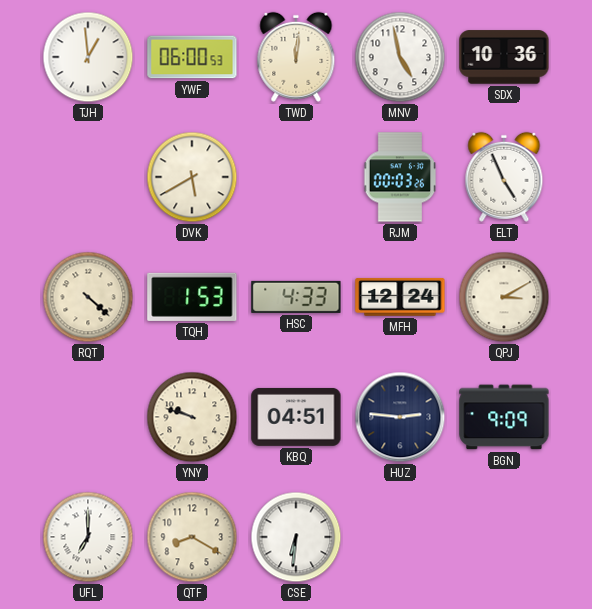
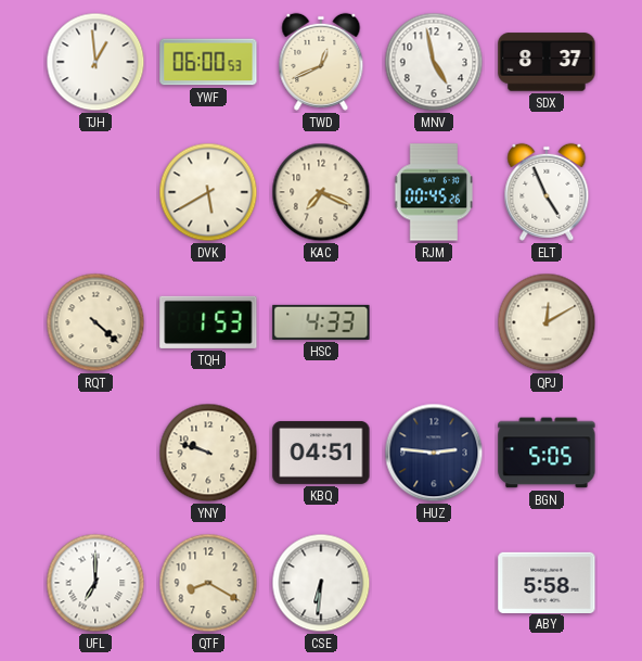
TWD: 12:01 -> 12:41
SDX: 10:36 -> 8:37
KAC: none -> 7:19
RJM: 00:03 -> 00:45
MFH: 12:24 -> none
QPJ: 3:10 -> 12:10
BGN: 9:09 -> 5:05
ABY: none -> 5:58
